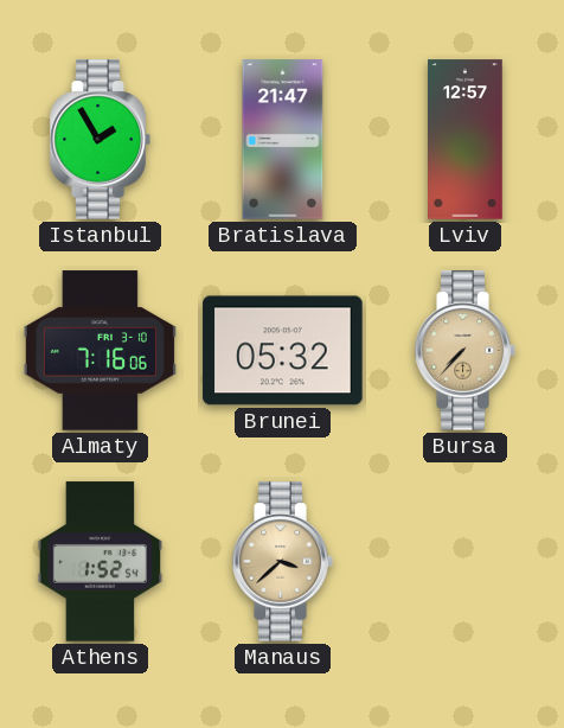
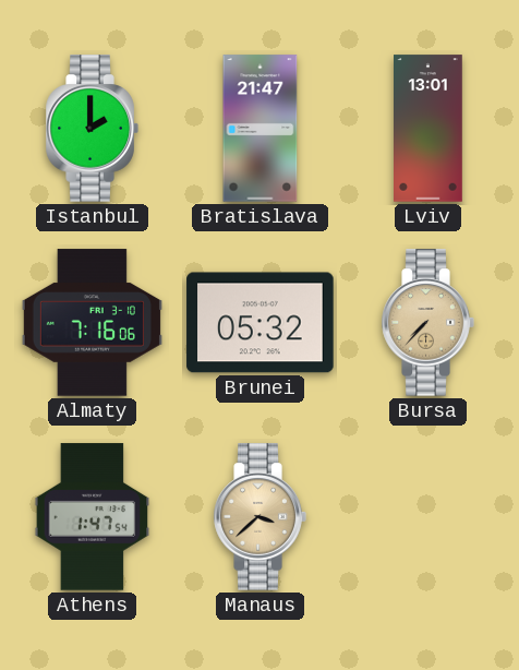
Istanbul: 1:55 -> 2:00
Lviv: 12:57 -> 13:01
Athens: 1:52 -> 1:47
